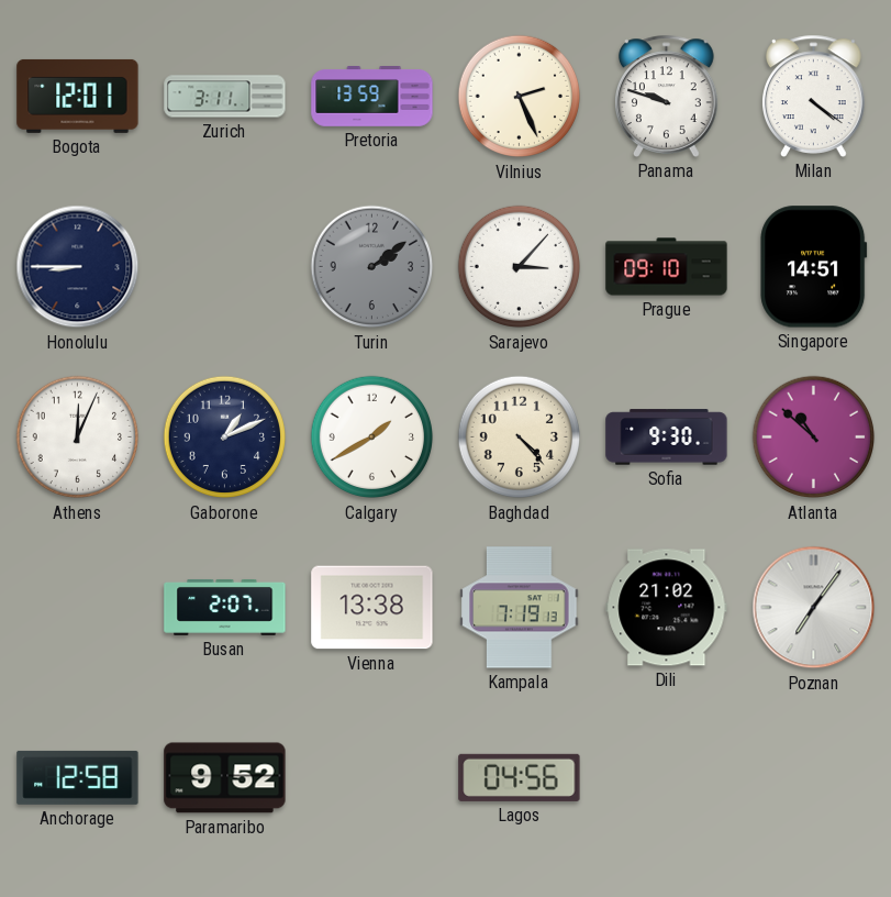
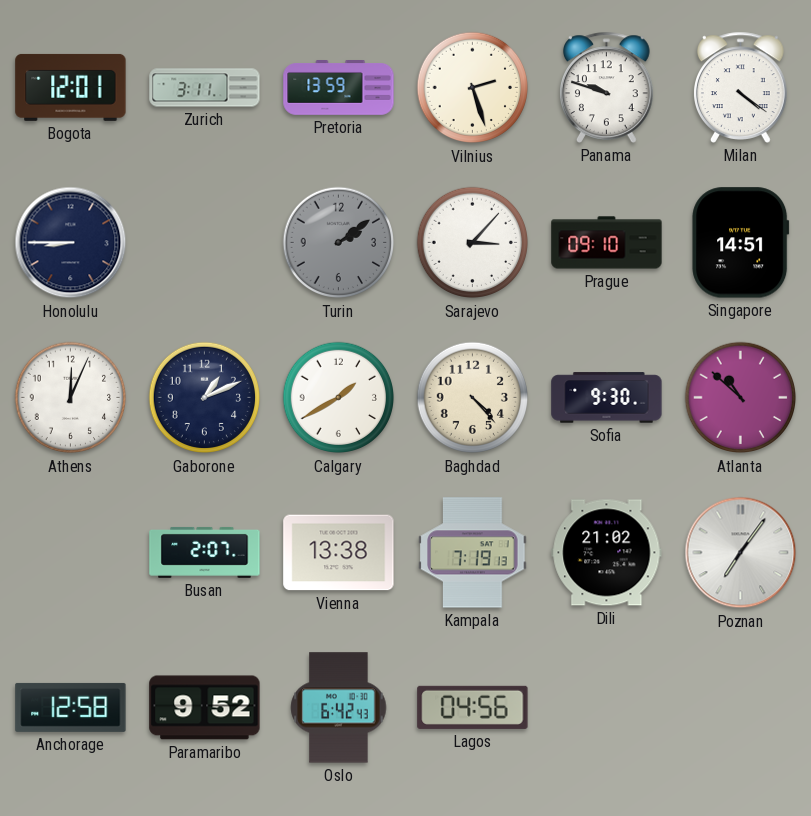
Vilnius: 2:26 -> 2:27
Oslo: none -> 6:42
